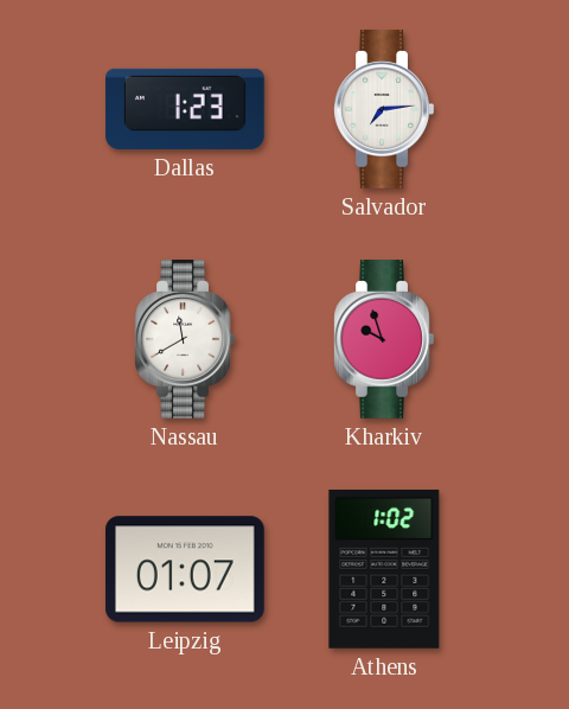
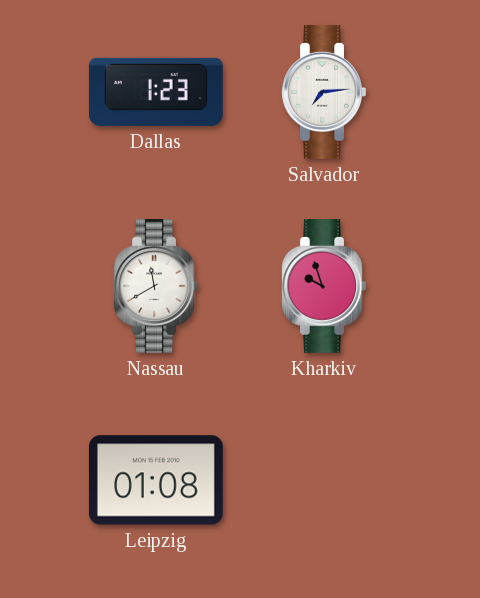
Leipzig: 01:07 -> 01:08
Athens: 1:02 -> none
